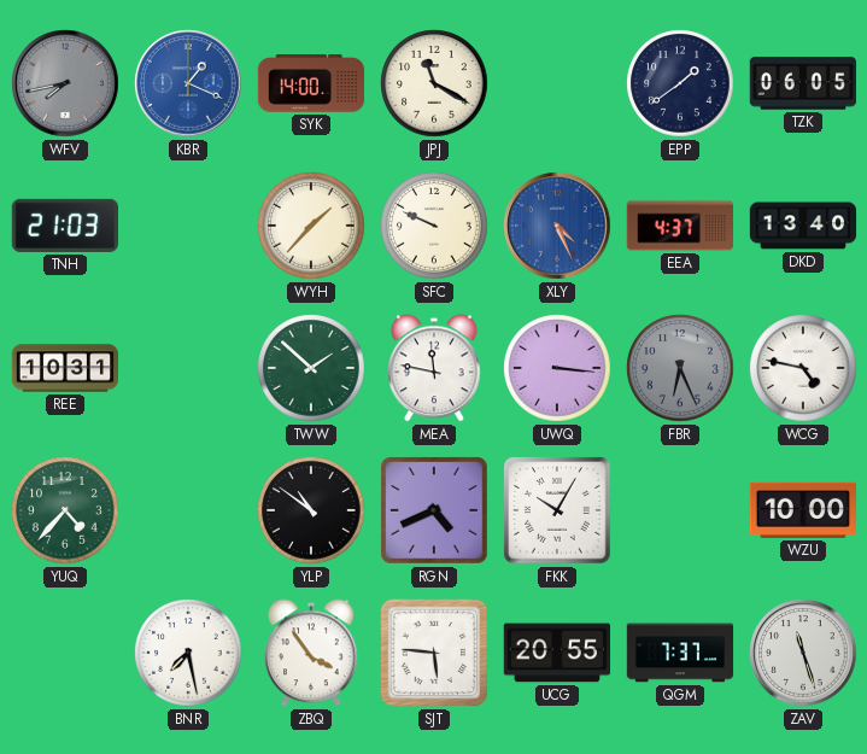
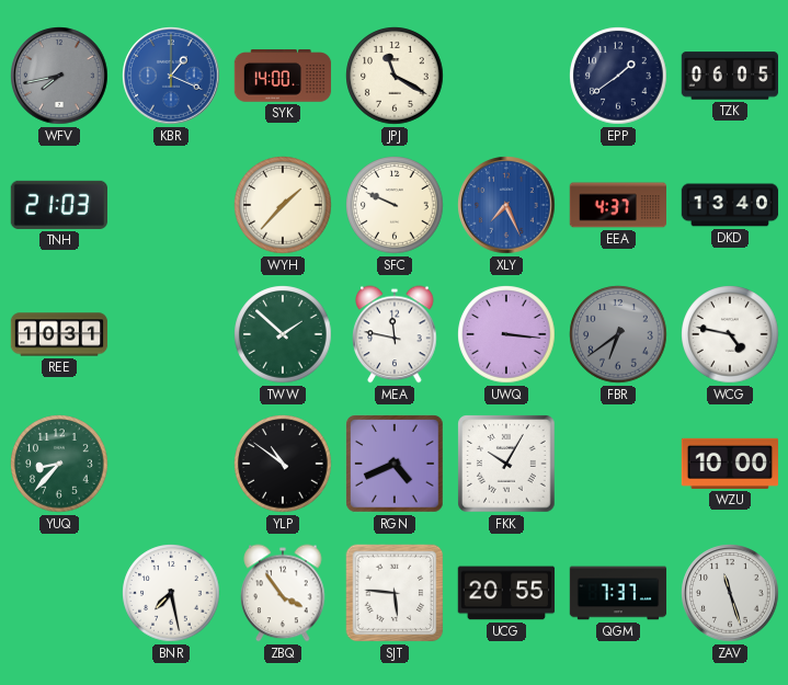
XLY: 4:26 -> 7:26
FBR: 6:26 -> 6:39
YUQ: 4:37 -> 8:37
